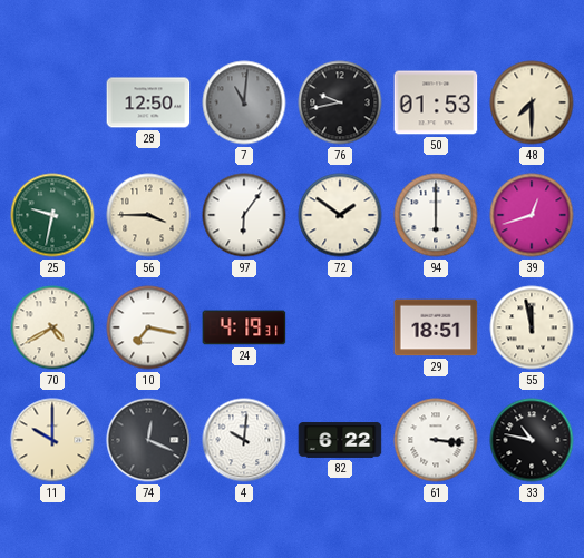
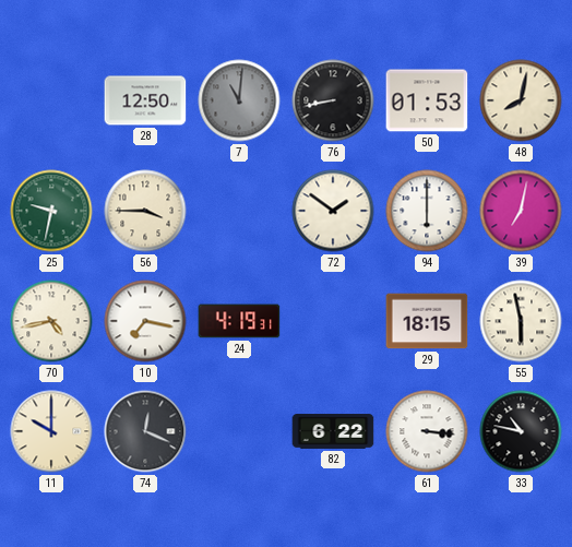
76: 9:43 -> 8:43
48: 7:30 -> 8:02
97: 6:06 -> none
39: 12:42 -> 7:02
70: 4:40 -> 4:43
29: 18:51 -> 18:15
55: 11:58 -> 5:58
4: 10:01 -> none
